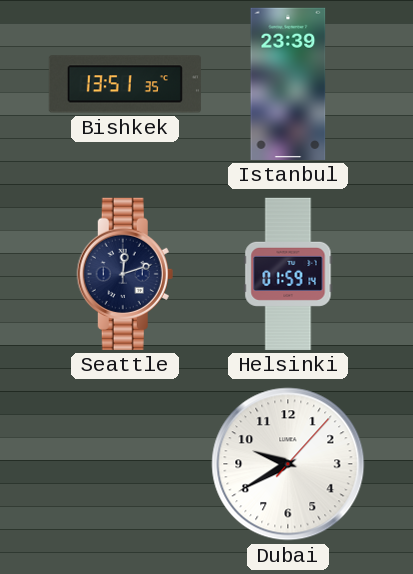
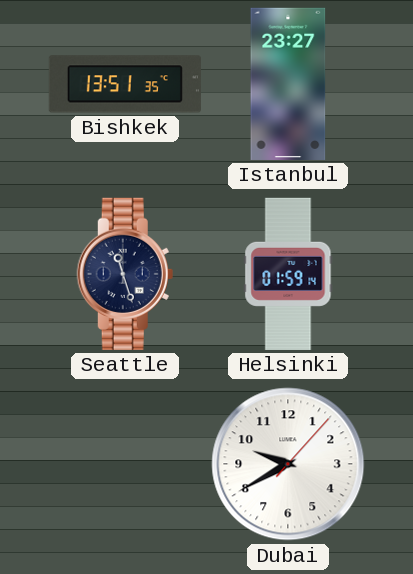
Istanbul: 23:39 -> 23:27
Seattle: 12:12 -> 11:27
